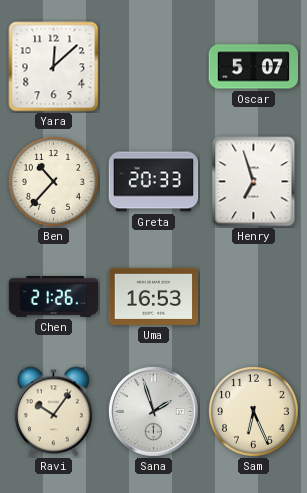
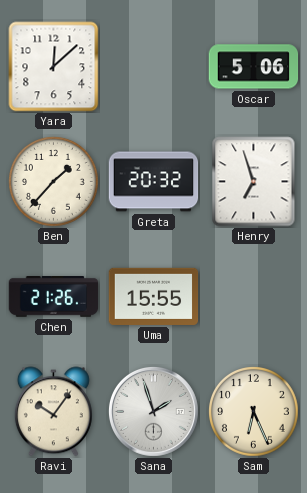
Oscar: 5:07 -> 5:06
Ben: 10:37 -> 1:37
Greta: 20:33 -> 20:32
Uma: 16:53 -> 15:55
